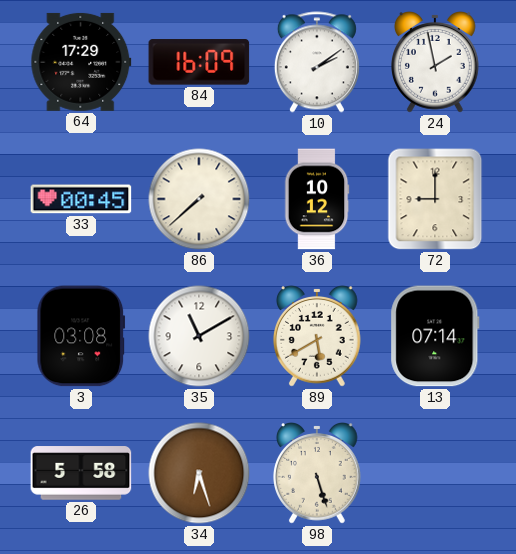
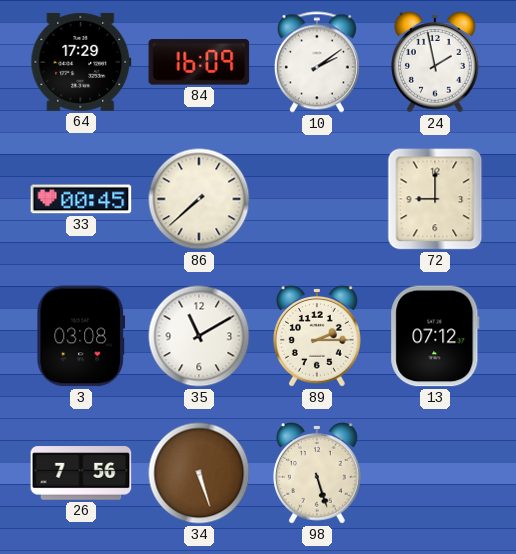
36: 10:12 -> none
89: 5:40 -> 2:15
13: 07:14 -> 07:12
26: 5:58 -> 7:56
34: 6:27 -> 5:27
